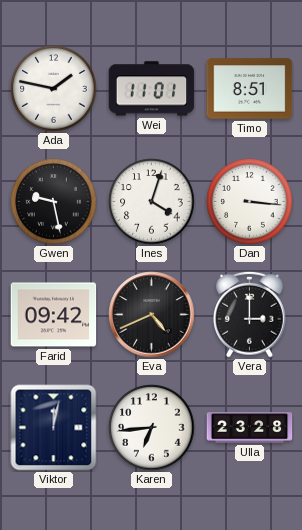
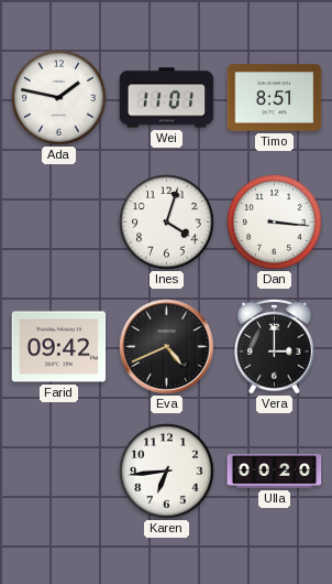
Gwen: 9:28 -> none
Viktor: 12:02 -> none
Ulla: 23:28 -> 00:20
